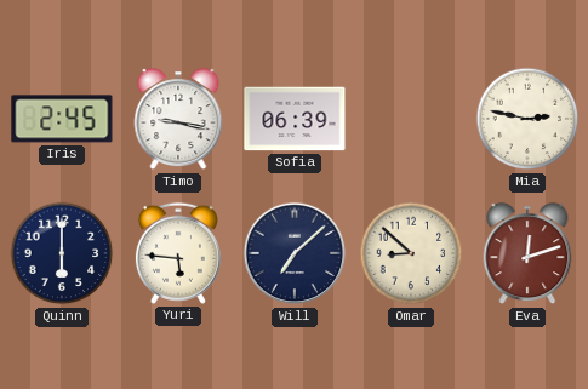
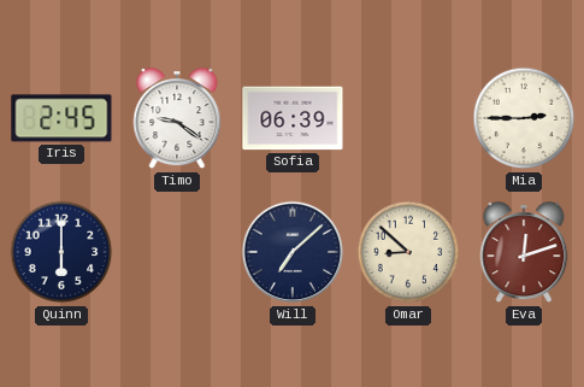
Timo: 9:17 -> 9:21
Mia: 2:47 -> 2:45
Yuri: 5:46 -> none
